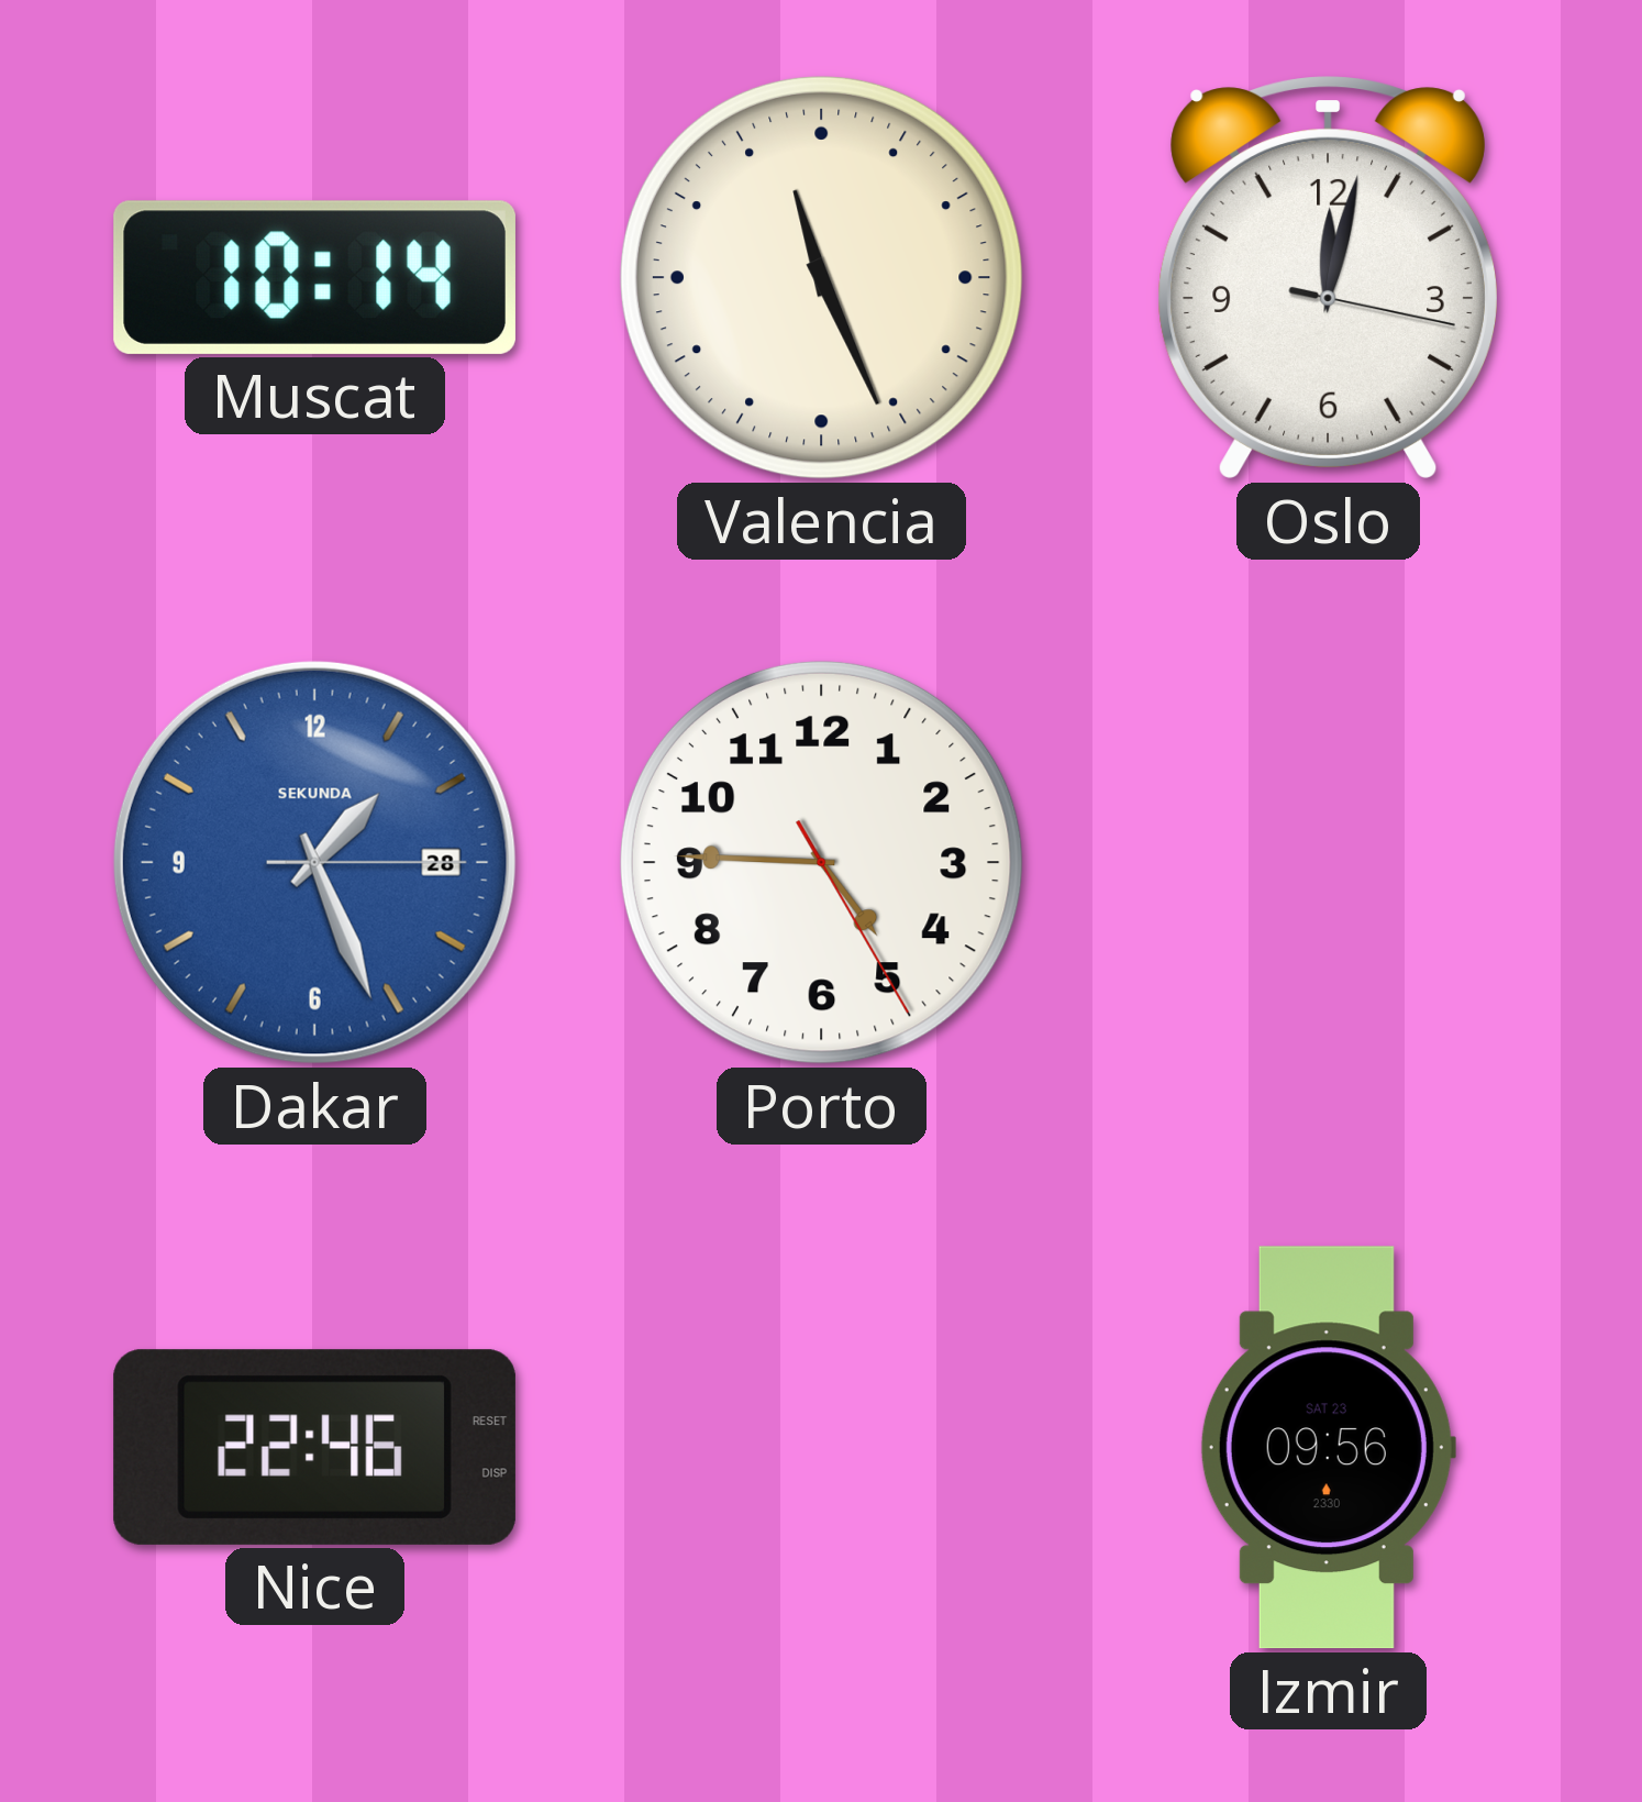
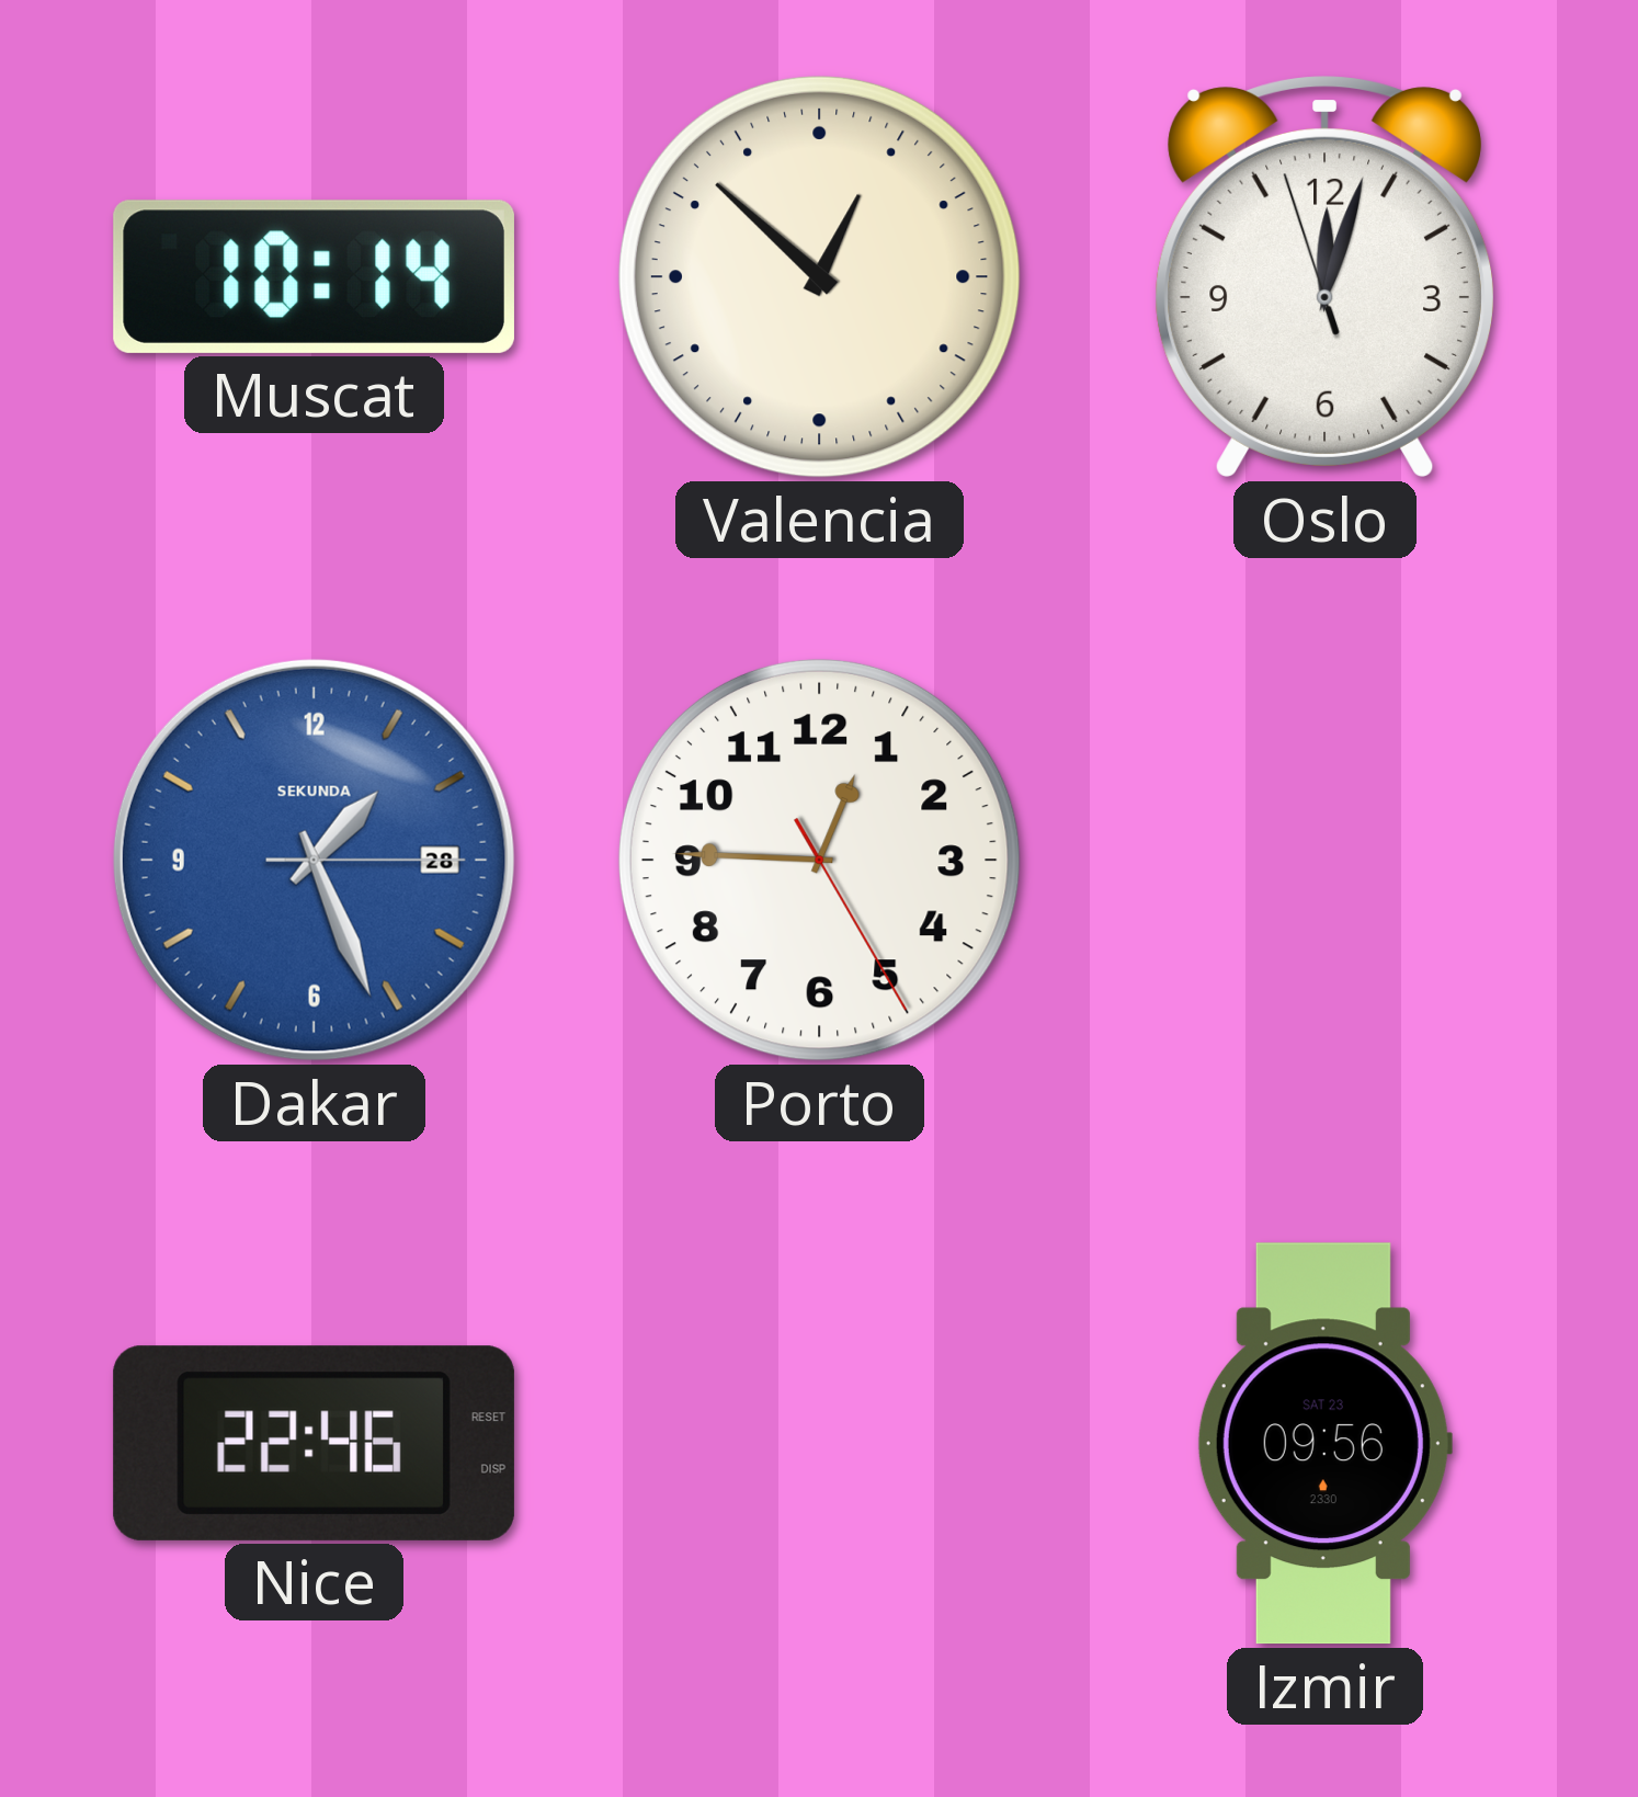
Valencia: 11:26 -> 12:52
Oslo: 12:02:17 -> 12:02:57
Porto: 4:45 -> 12:45
